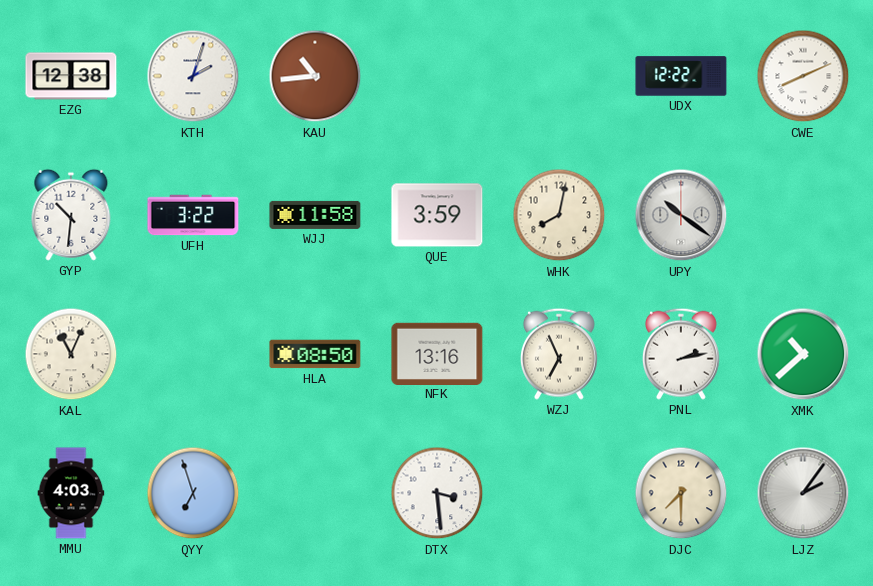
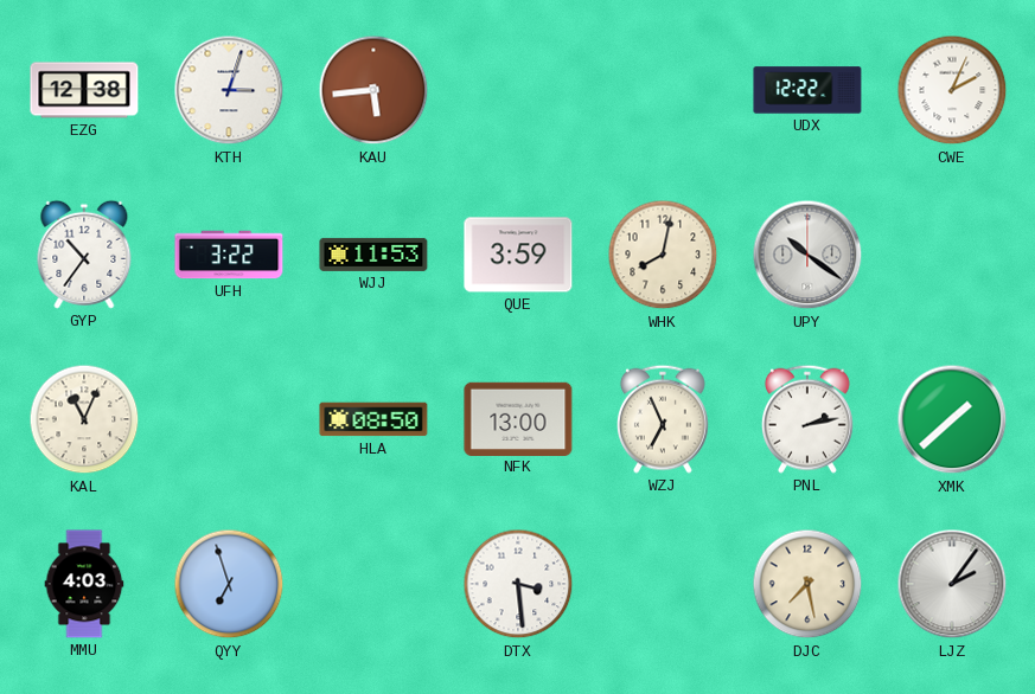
KTH: 2:03 -> 3:03
KAU: 10:44 -> 5:44
CWE: 8:11 -> 2:04
GYP: 10:31 -> 10:36
WJJ: 11:58 -> 11:53
NFK: 13:16 -> 13:00
XMK: 10:38 -> 1:38
DJC: 7:30 -> 7:28
